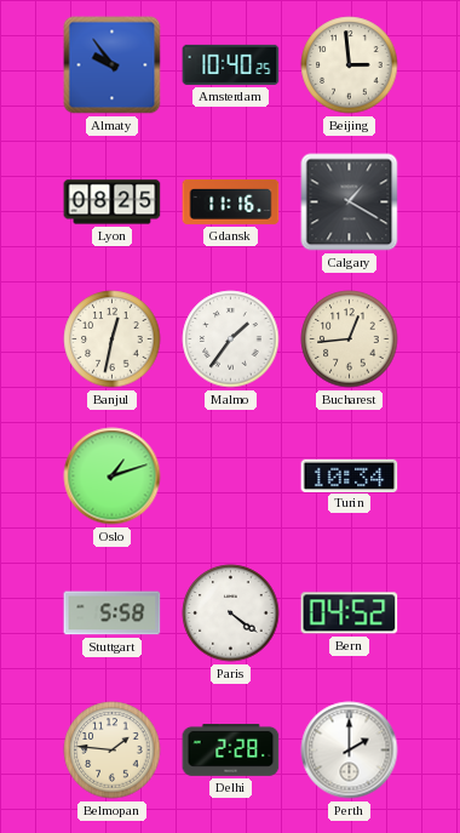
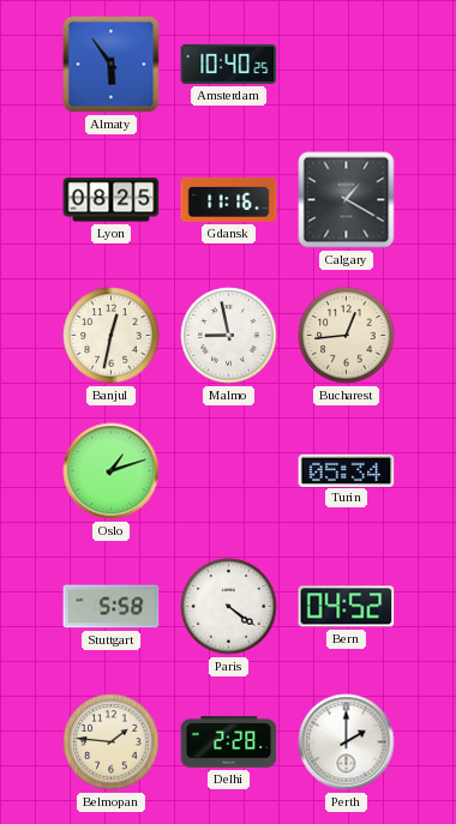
Almaty: 9:54 -> 5:54
Beijing: 2:59 -> none
Malmo: 1:36 -> 8:58
Turin: 10:34 -> 05:34
